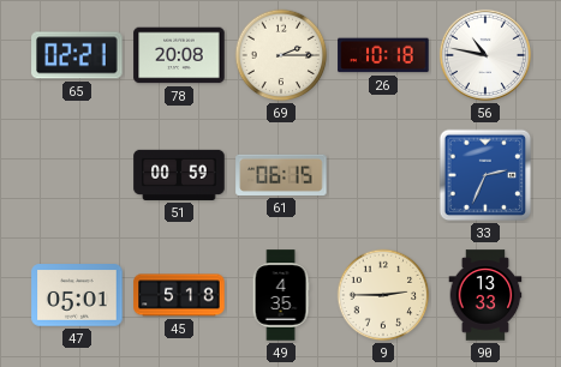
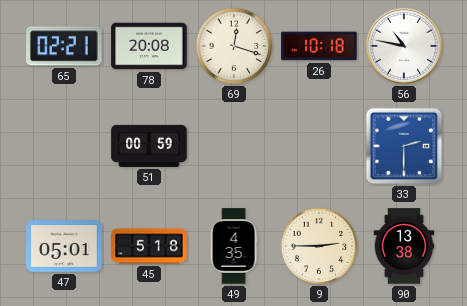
69: 2:15 -> 12:18
61: 06:15 -> none
33: 2:34 -> 2:30
90: 13:33 -> 13:38
